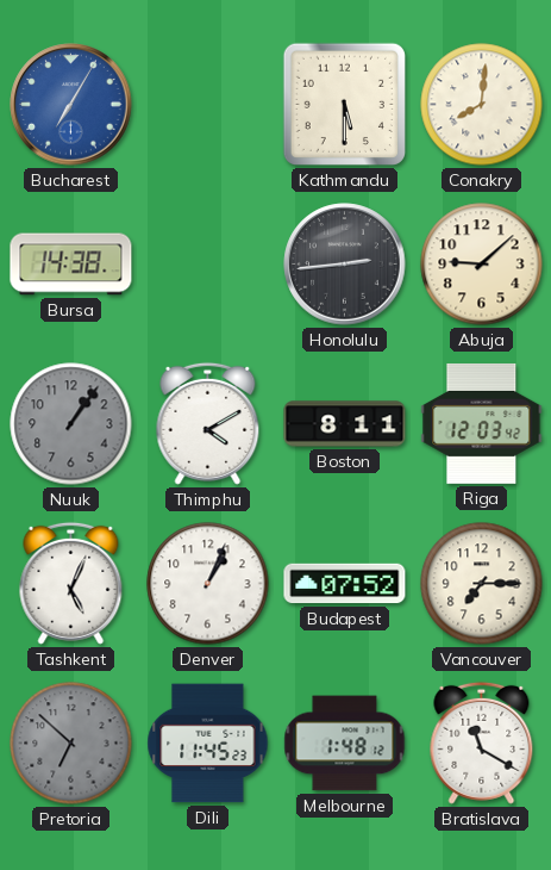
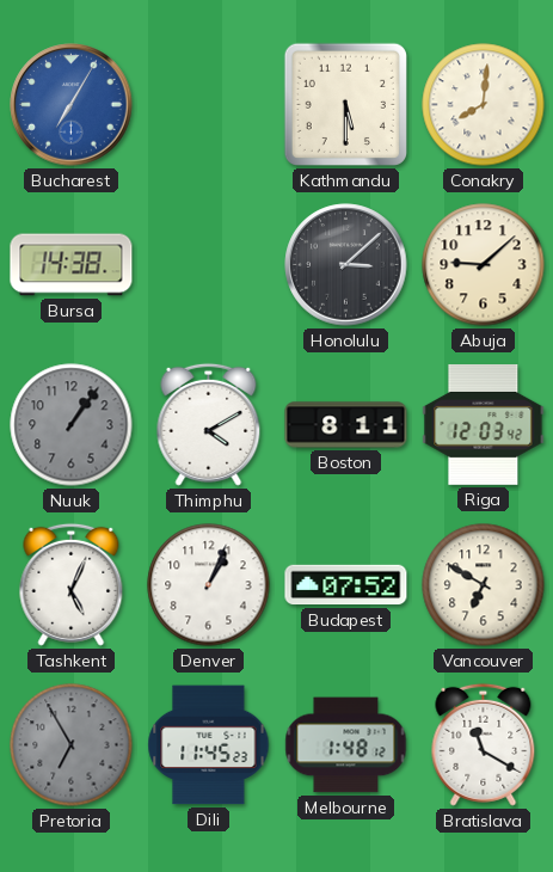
Honolulu: 2:44 -> 3:08
Vancouver: 7:15 -> 6:50
Pretoria: 6:52 -> 6:55
